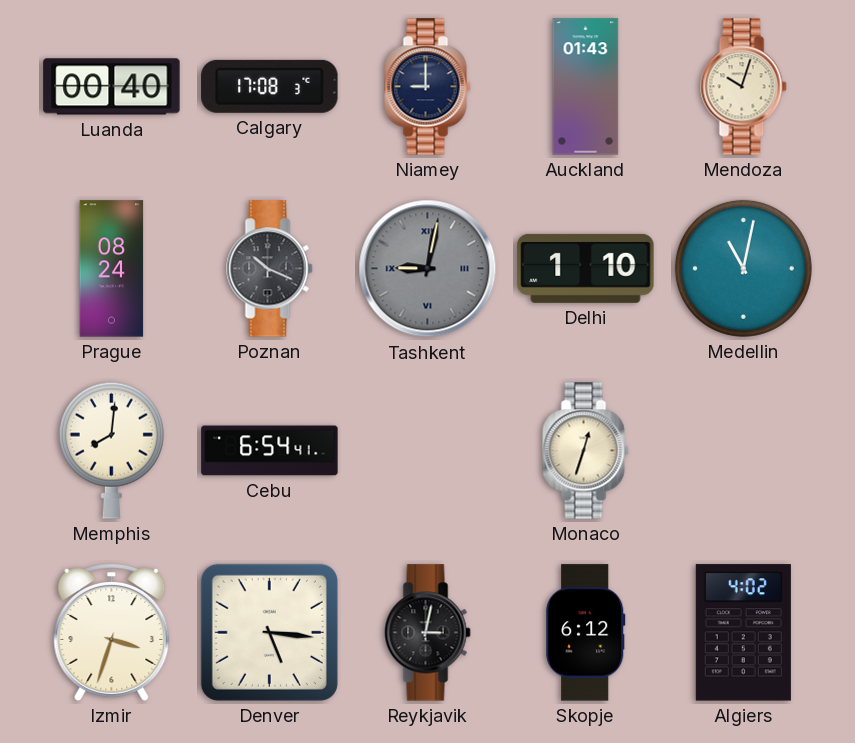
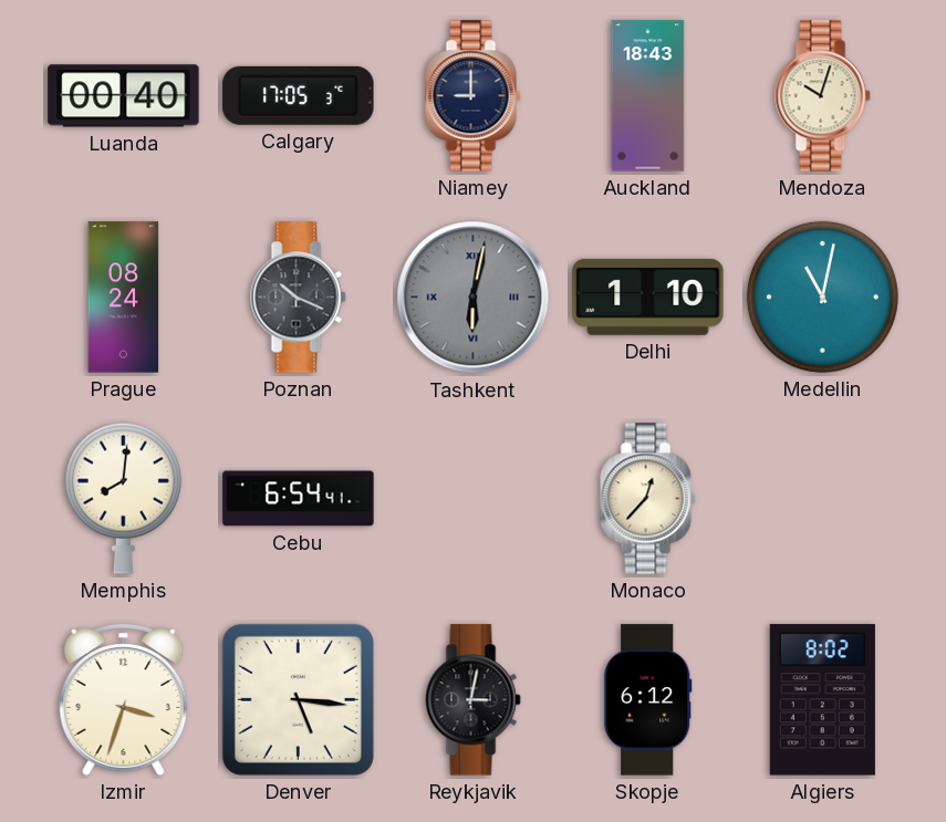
Calgary: 17:08 -> 17:05
Auckland: 01:43 -> 18:43
Tashkent: 9:02 -> 6:02
Monaco: 12:33 -> 12:37
Algiers: 4:02 -> 8:02
